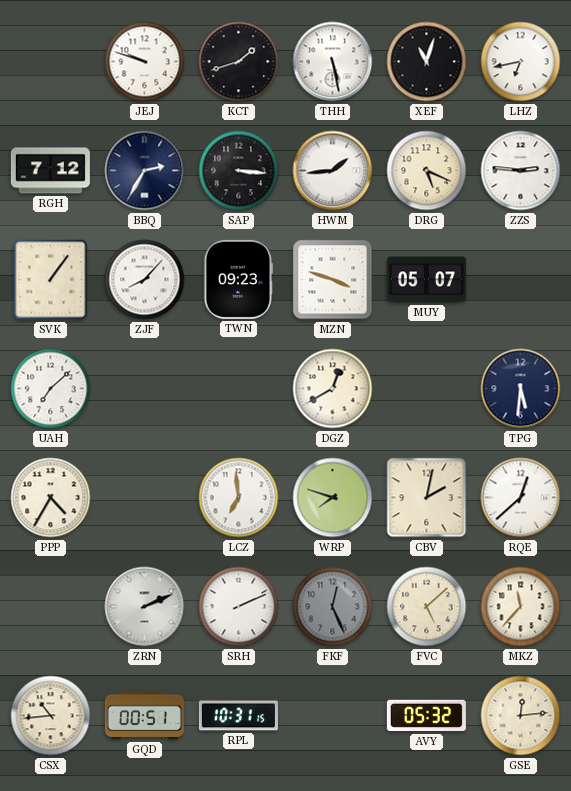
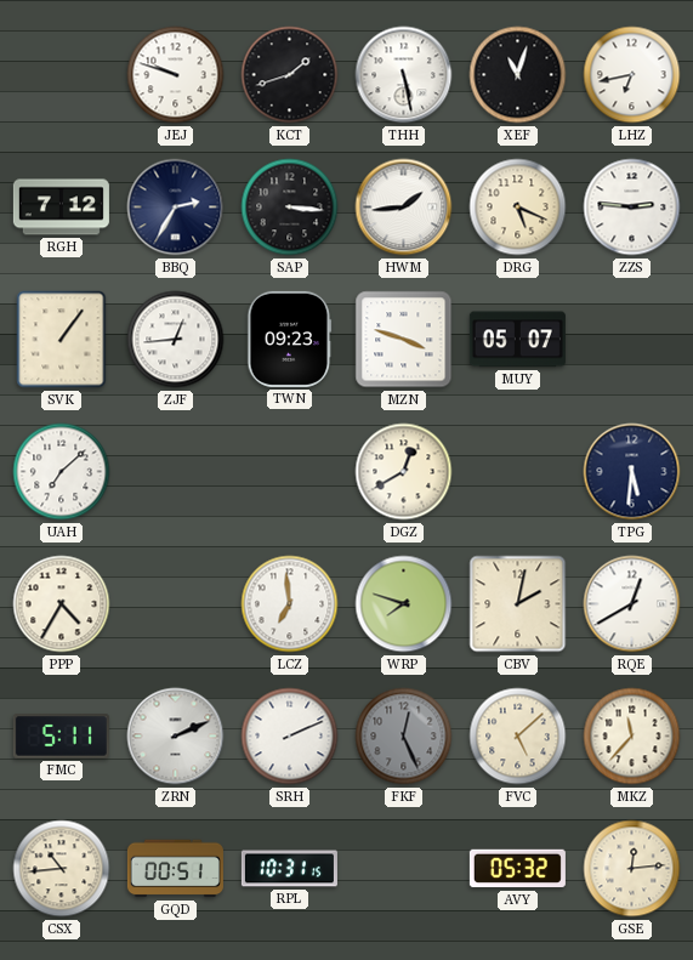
ZJF: 8:07 -> 12:44
RQE: 12:38 -> 12:40
FMC: none -> 5:11
